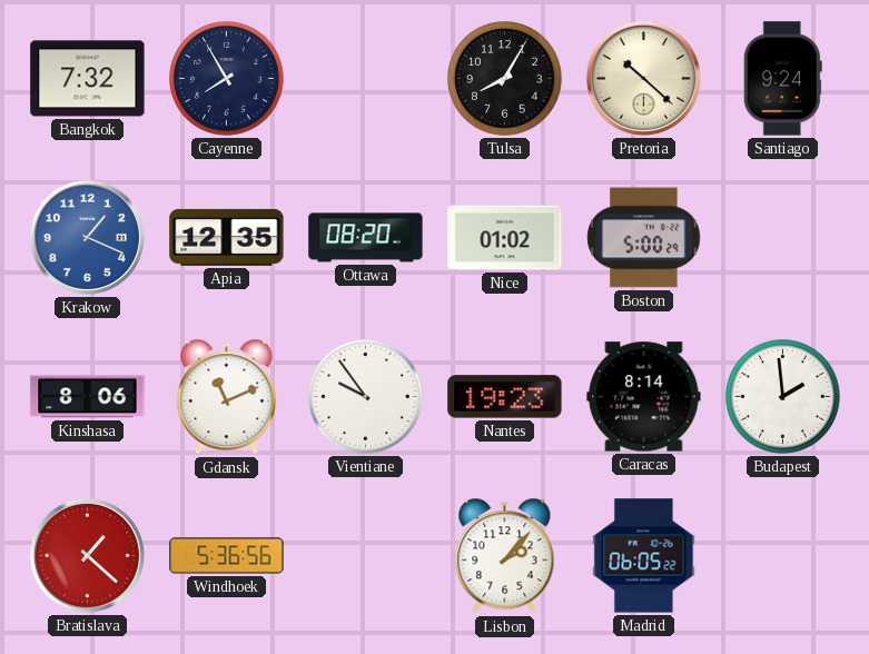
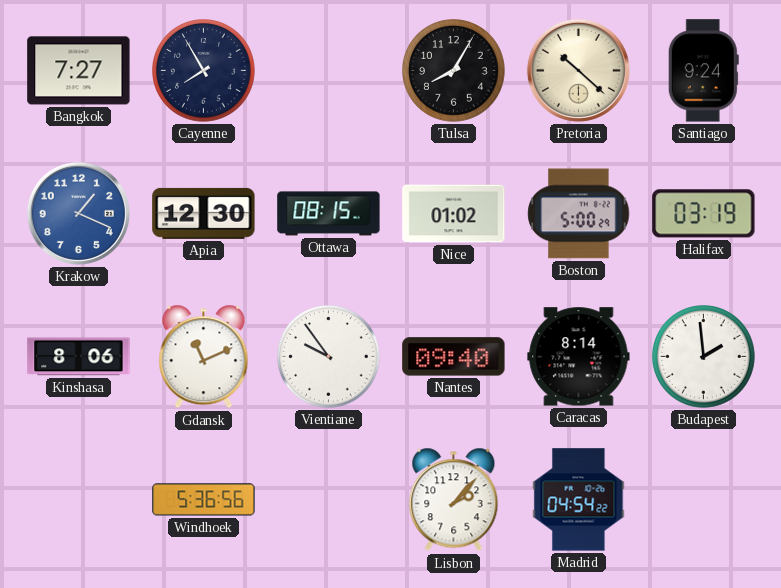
Bangkok: 7:32 -> 7:27
Apia: 12:35 -> 12:30
Ottawa: 08:20 -> 08:15
Halifax: none -> 03:19
Nantes: 19:23 -> 09:40
Bratislava: 1:22 -> none
Madrid: 06:05 -> 04:54
